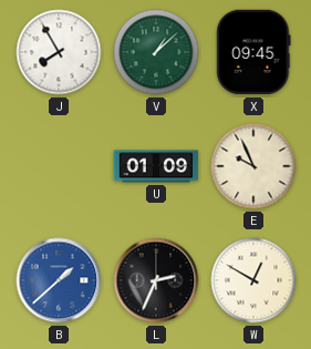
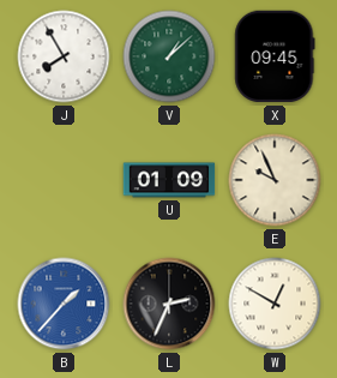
B: 1:38 -> 1:37
